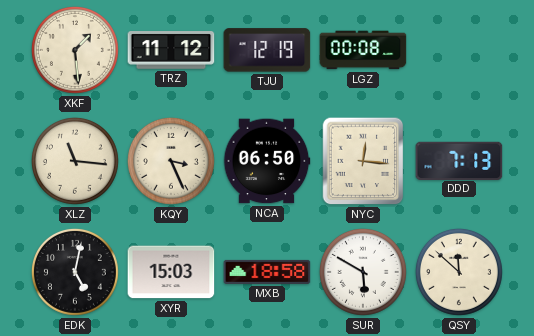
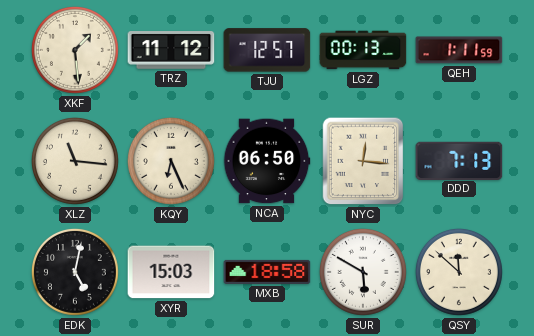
TJU: 12:19 -> 12:57
LGZ: 00:08 -> 00:13
QEH: none -> 1:11
KQY: 3:26 -> 6:26
